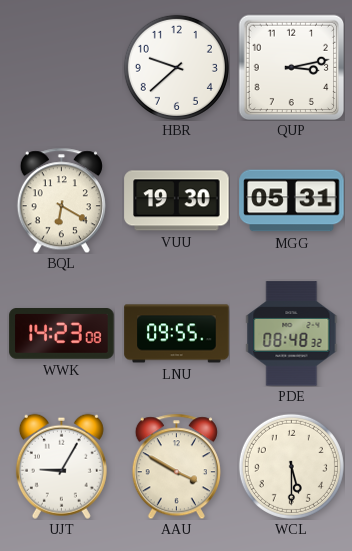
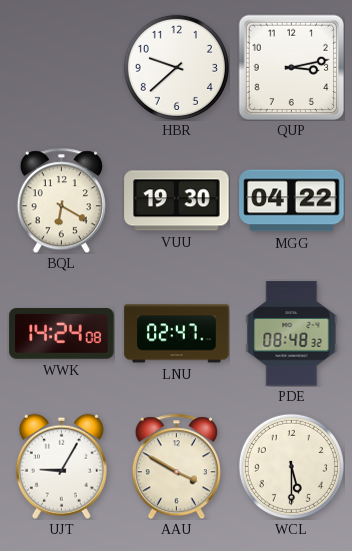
MGG: 05:31 -> 04:22
WWK: 14:23 -> 14:24
LNU: 09:55 -> 02:47
